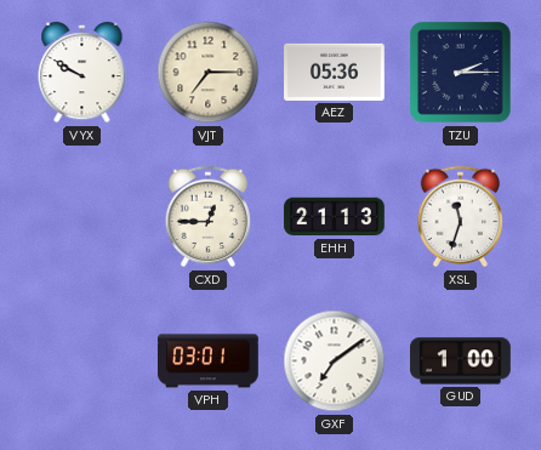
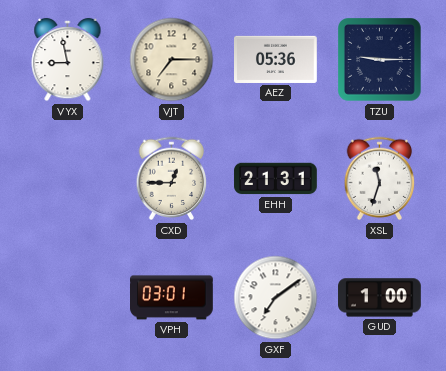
VYX: 9:50 -> 8:58
TZU: 2:15 -> 9:15
EHH: 21:13 -> 21:31
